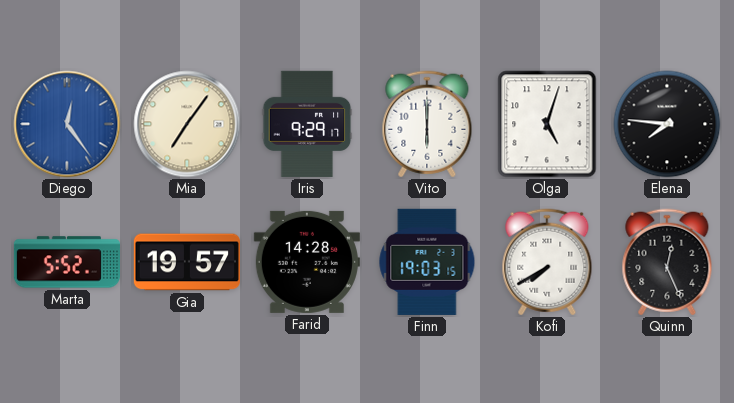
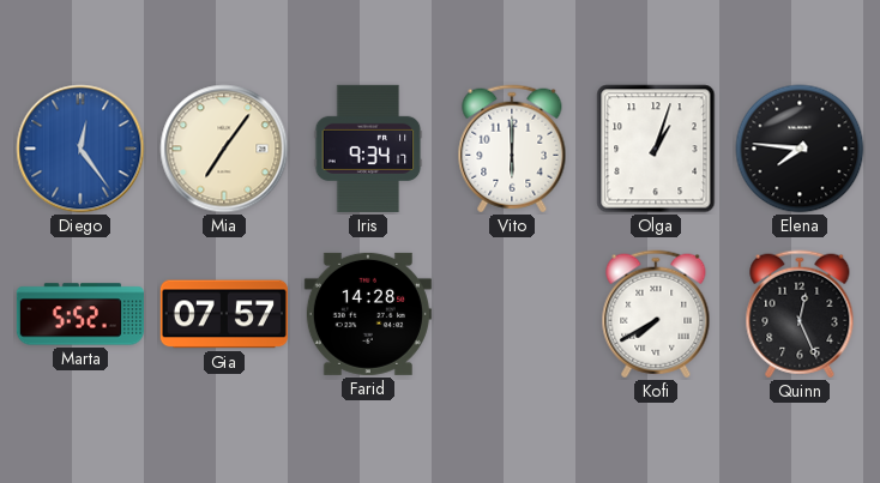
Iris: 9:29 -> 9:34
Olga: 5:03 -> 1:03
Gia: 19:57 -> 07:57
Finn: 19:03 -> none
